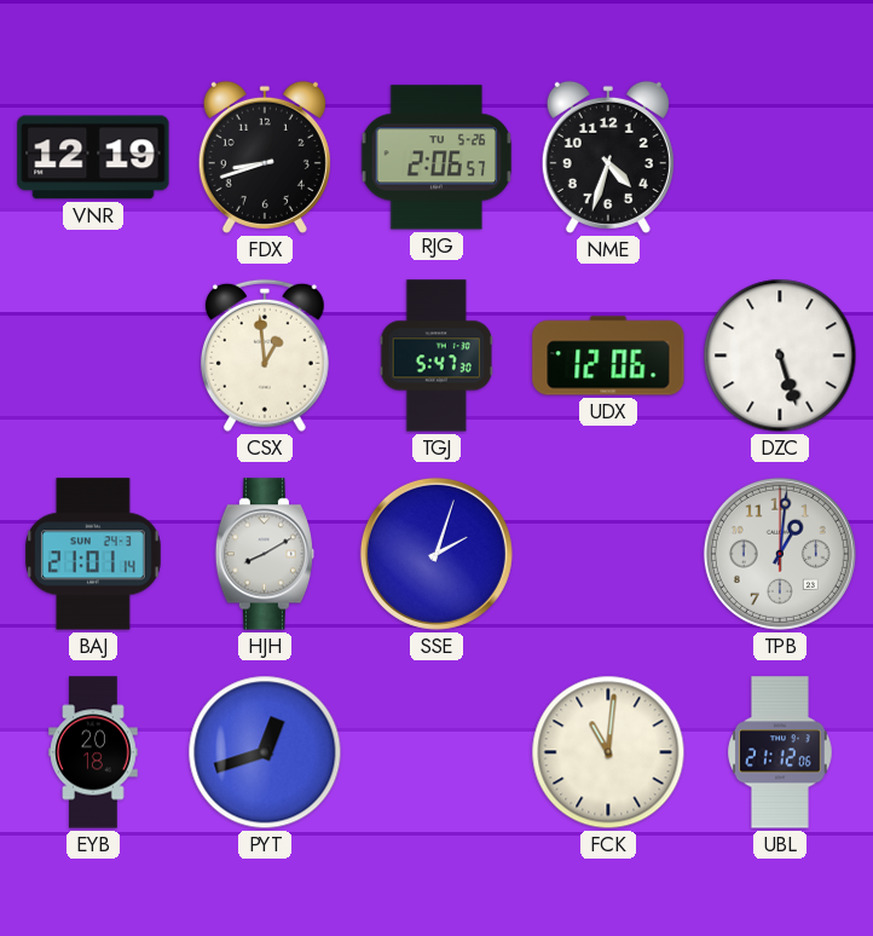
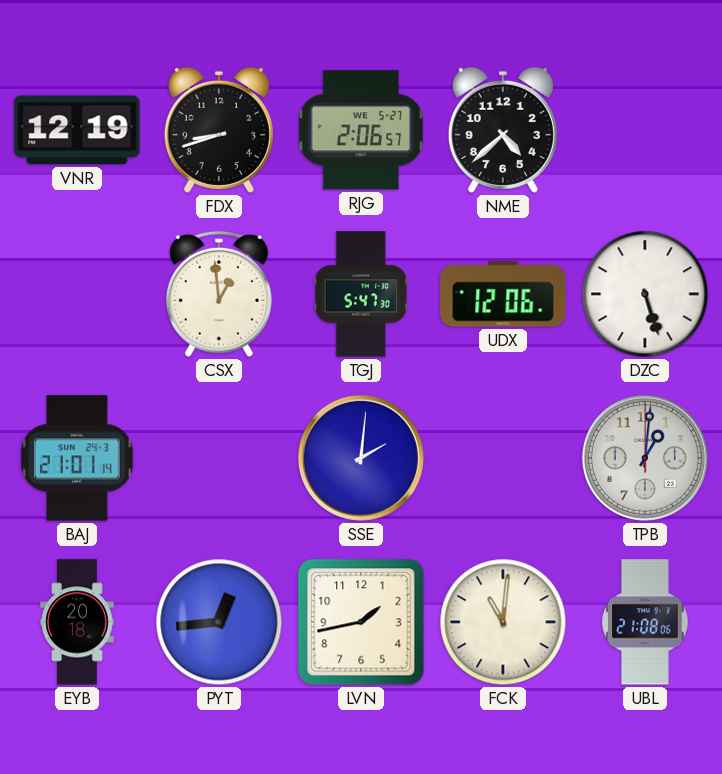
RJG date: TU 5-26 -> WE 5-27
NME: 4:33 -> 4:38
HJH: 8:10 -> none
SSE: 2:03 -> 2:01
PYT: 12:42 -> 12:44
LVN: none -> 1:43
UBL: 21:12 -> 21:08
